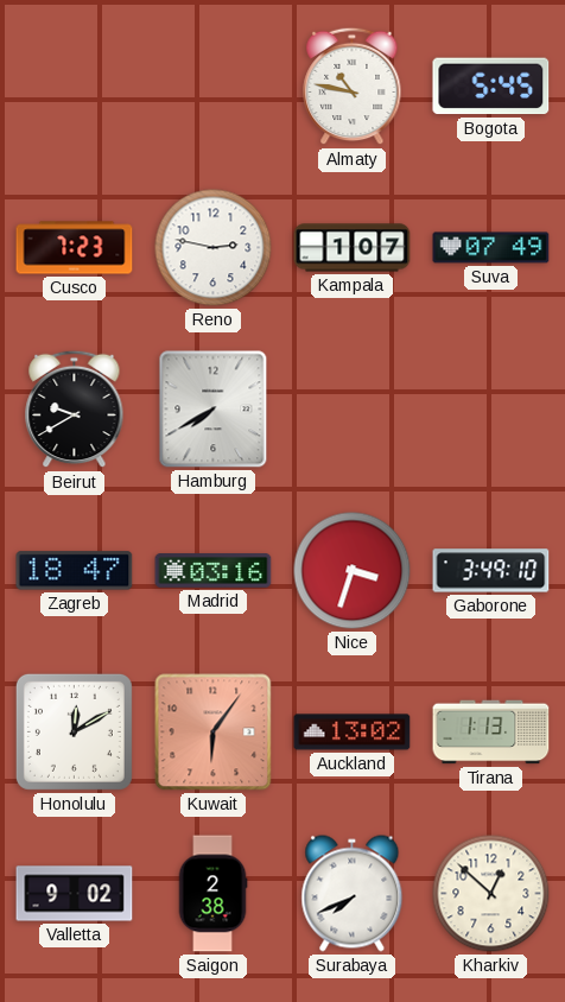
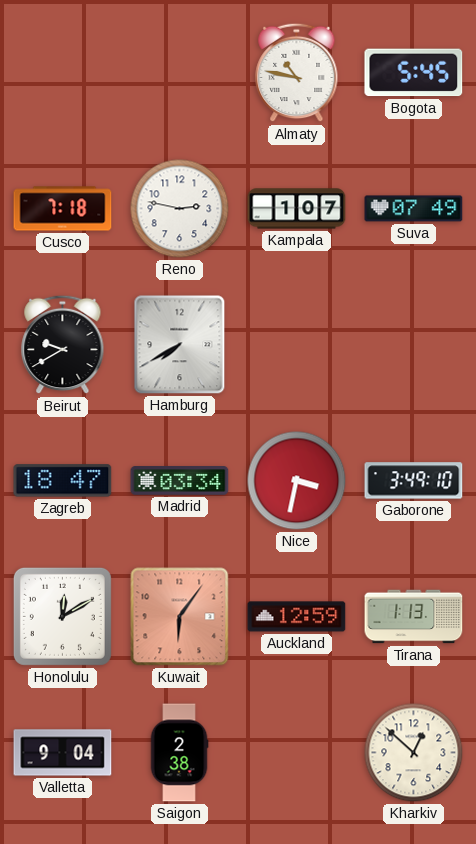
Cusco: 7:23 -> 7:18
Madrid: 03:16 -> 03:34
Nice: 3:33 -> 3:32
Auckland: 13:02 -> 12:59
Valletta: 9:02 -> 9:04
Surabaya: 7:41 -> none
